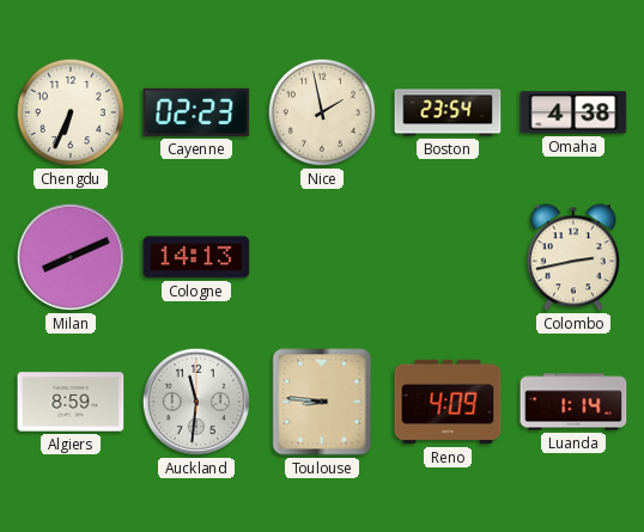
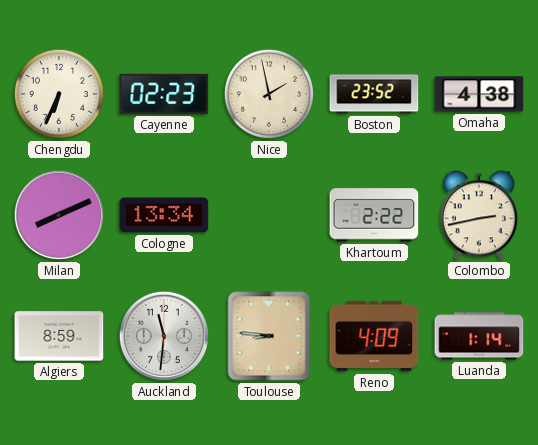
Boston: 23:54 -> 23:52
Cologne: 14:13 -> 13:34
Khartoum: none -> 2:22
